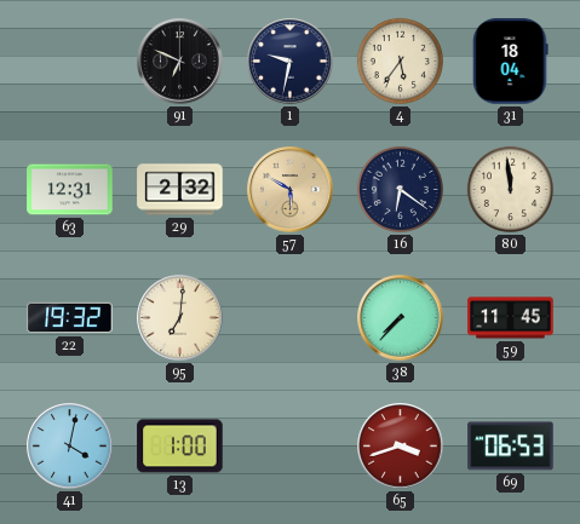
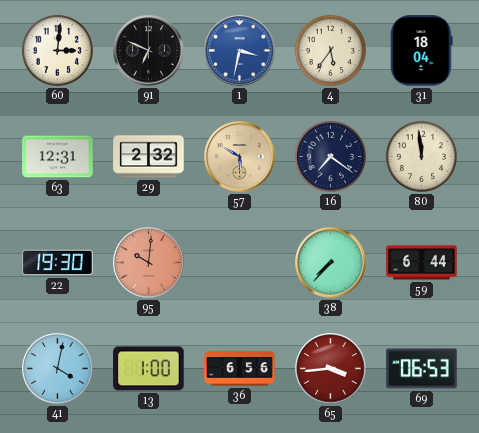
60: none -> 3:01
1: 9:32 -> 3:32
1 dial: navy -> blue
16: 6:21 -> 7:21
22: 19:32 -> 19:30
95: 7:01 -> 10:01
95 dial: cream -> salmon
59: 11:45 -> 6:44
36: none -> 6:56
65: 3:42 -> 3:44
